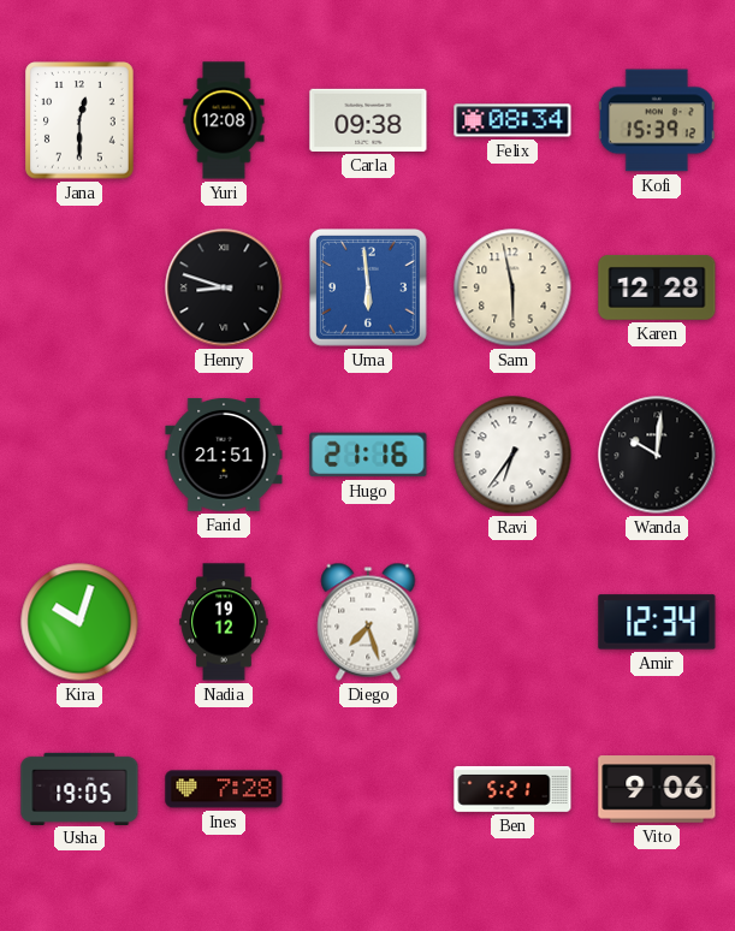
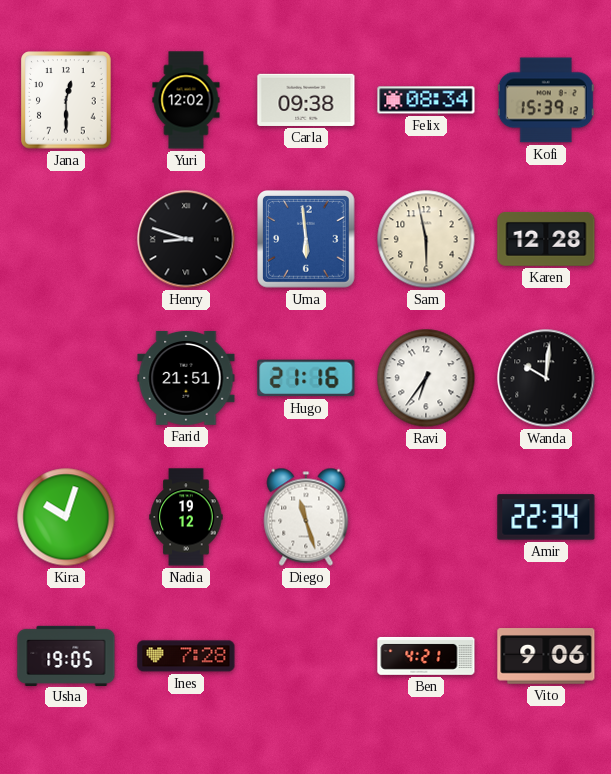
Yuri: 12:08 -> 12:02
Diego: 7:27 -> 11:27
Amir: 12:34 -> 22:34
Ben: 5:21 -> 4:21
